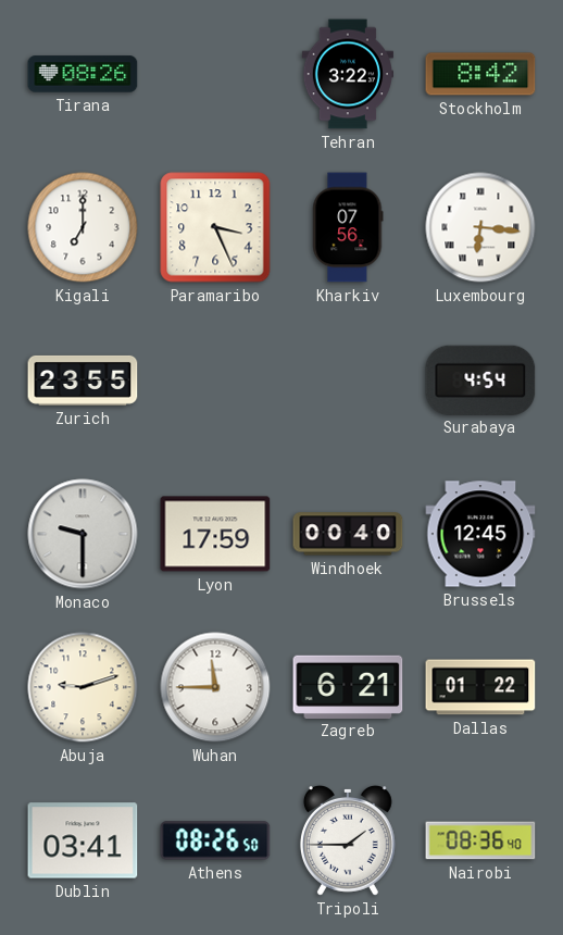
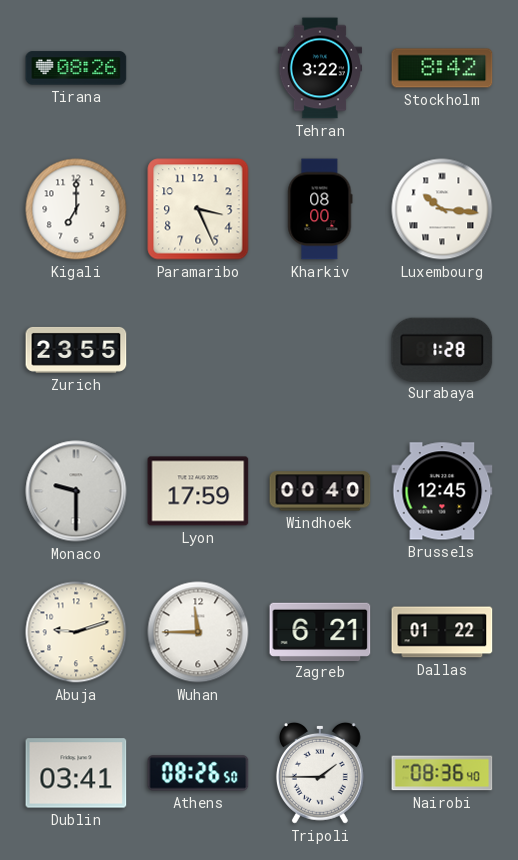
Kharkiv: 07:56 -> 08:00
Luxembourg: 6:16 -> 10:16
Surabaya: 4:54 -> 1:28
